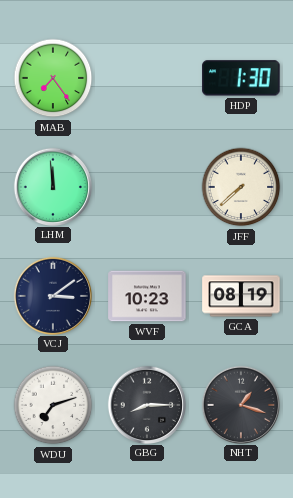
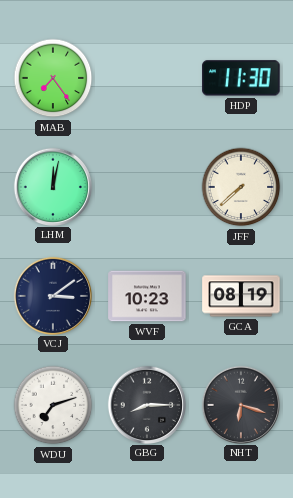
HDP: 1:30 -> 11:30
LHM: 11:59 -> 12:02
NHT: 1:18 -> 6:18
